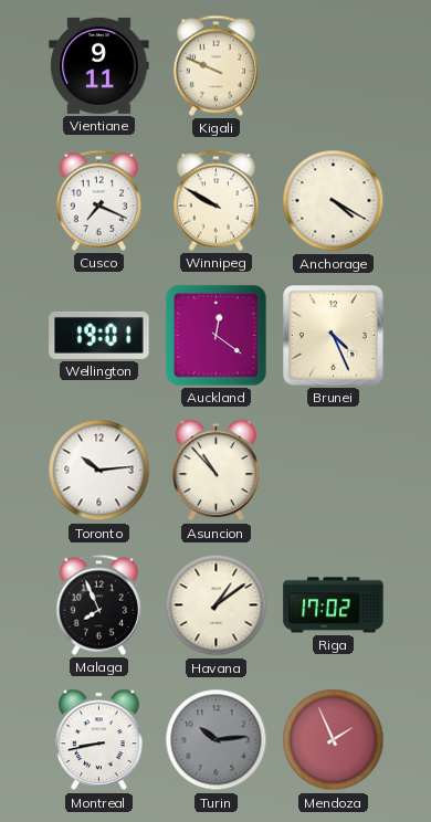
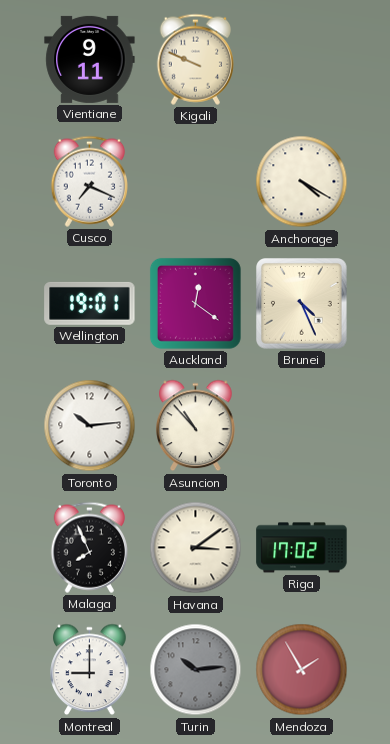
Winnipeg: 9:50 -> none
Havana: 1:09 -> 3:09
Montreal: 8:43 -> 9:00
Mendoza: 1:56 -> 1:55
